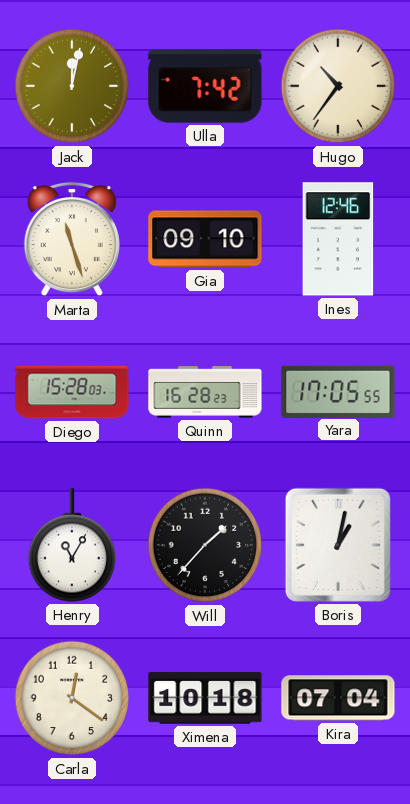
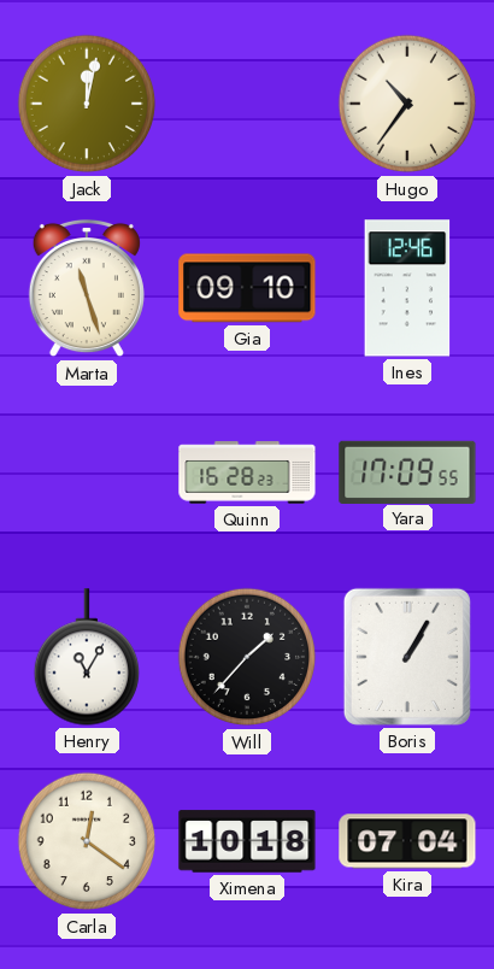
Ulla: 7:42 -> none
Diego: 15:28 -> none
Yara: 17:05 -> 17:09
Boris: 1:02 -> 1:05
